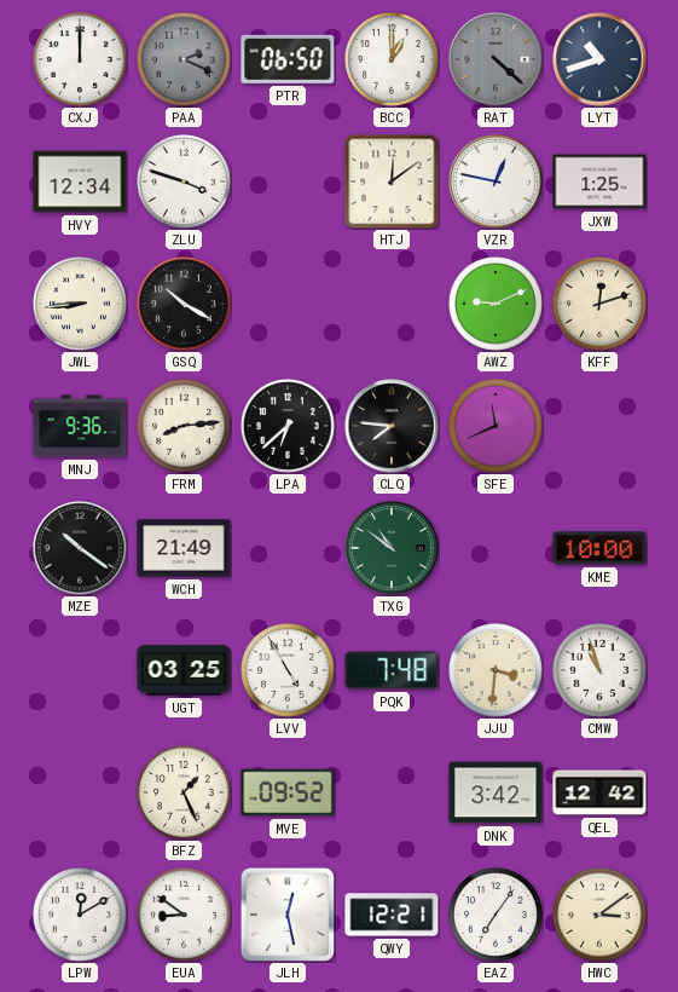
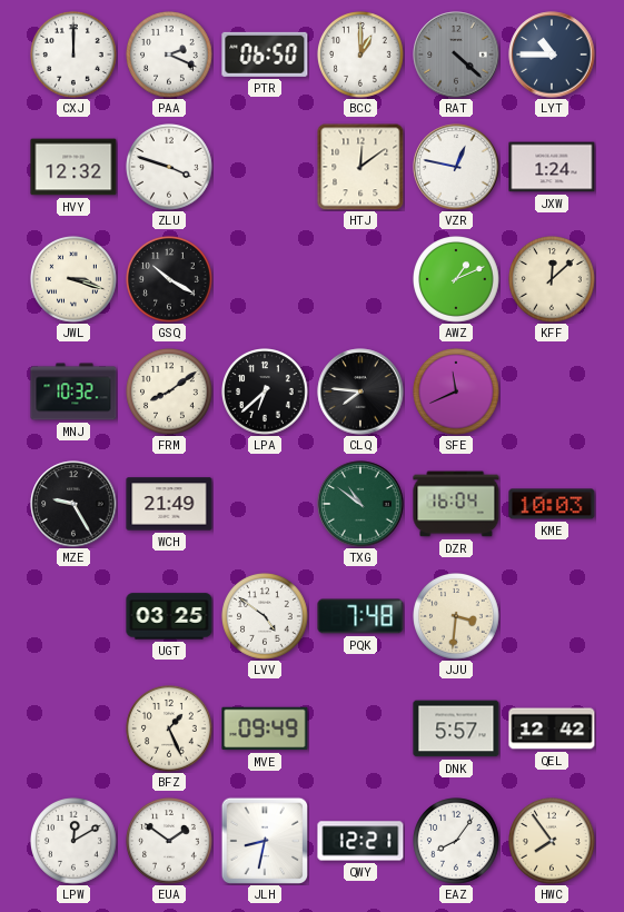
PAA dial: grey -> white
LYT: 10:42 -> 10:45
HVY: 12:34 -> 12:32
JXW: 1:25 -> 1:24
JWL: 8:44 -> 3:18
AWZ: 9:11 -> 1:11
KFF: 12:12 -> 12:08
MNJ: 9:36 -> 10:32
FRM: 8:14 -> 8:09
MZE: 10:21 -> 9:25
DZR: none -> 16:04
KME: 10:00 -> 10:03
LVV: 4:55 -> 4:51
CMW: 10:57 -> none
MVE: 09:52 -> 09:49
DNK: 3:42 -> 5:57
EUA: 8:51 -> 1:51
JLH: 12:28 -> 8:32
EAZ: 7:06 -> 8:06
HWC: 3:09 -> 7:54
